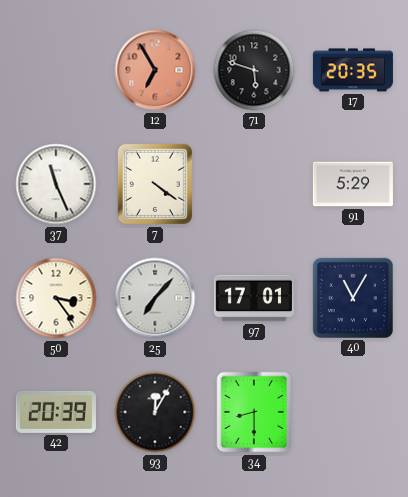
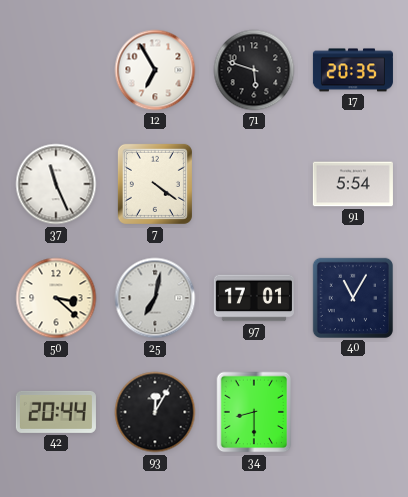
12 dial: salmon -> white
91: 5:29 -> 5:54
50: 3:24 -> 3:22
25: 7:07 -> 7:02
42: 20:39 -> 20:44
